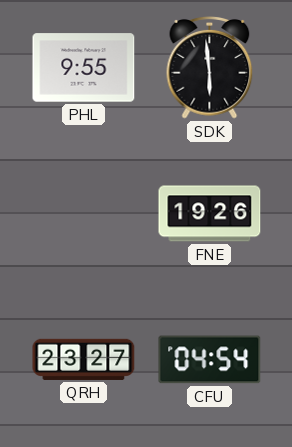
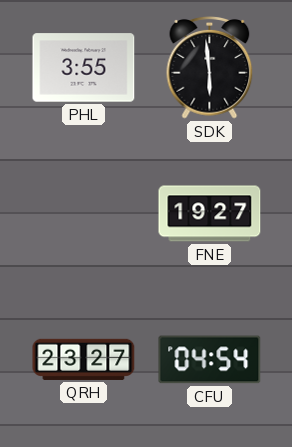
PHL: 9:55 -> 3:55
FNE: 19:26 -> 19:27
